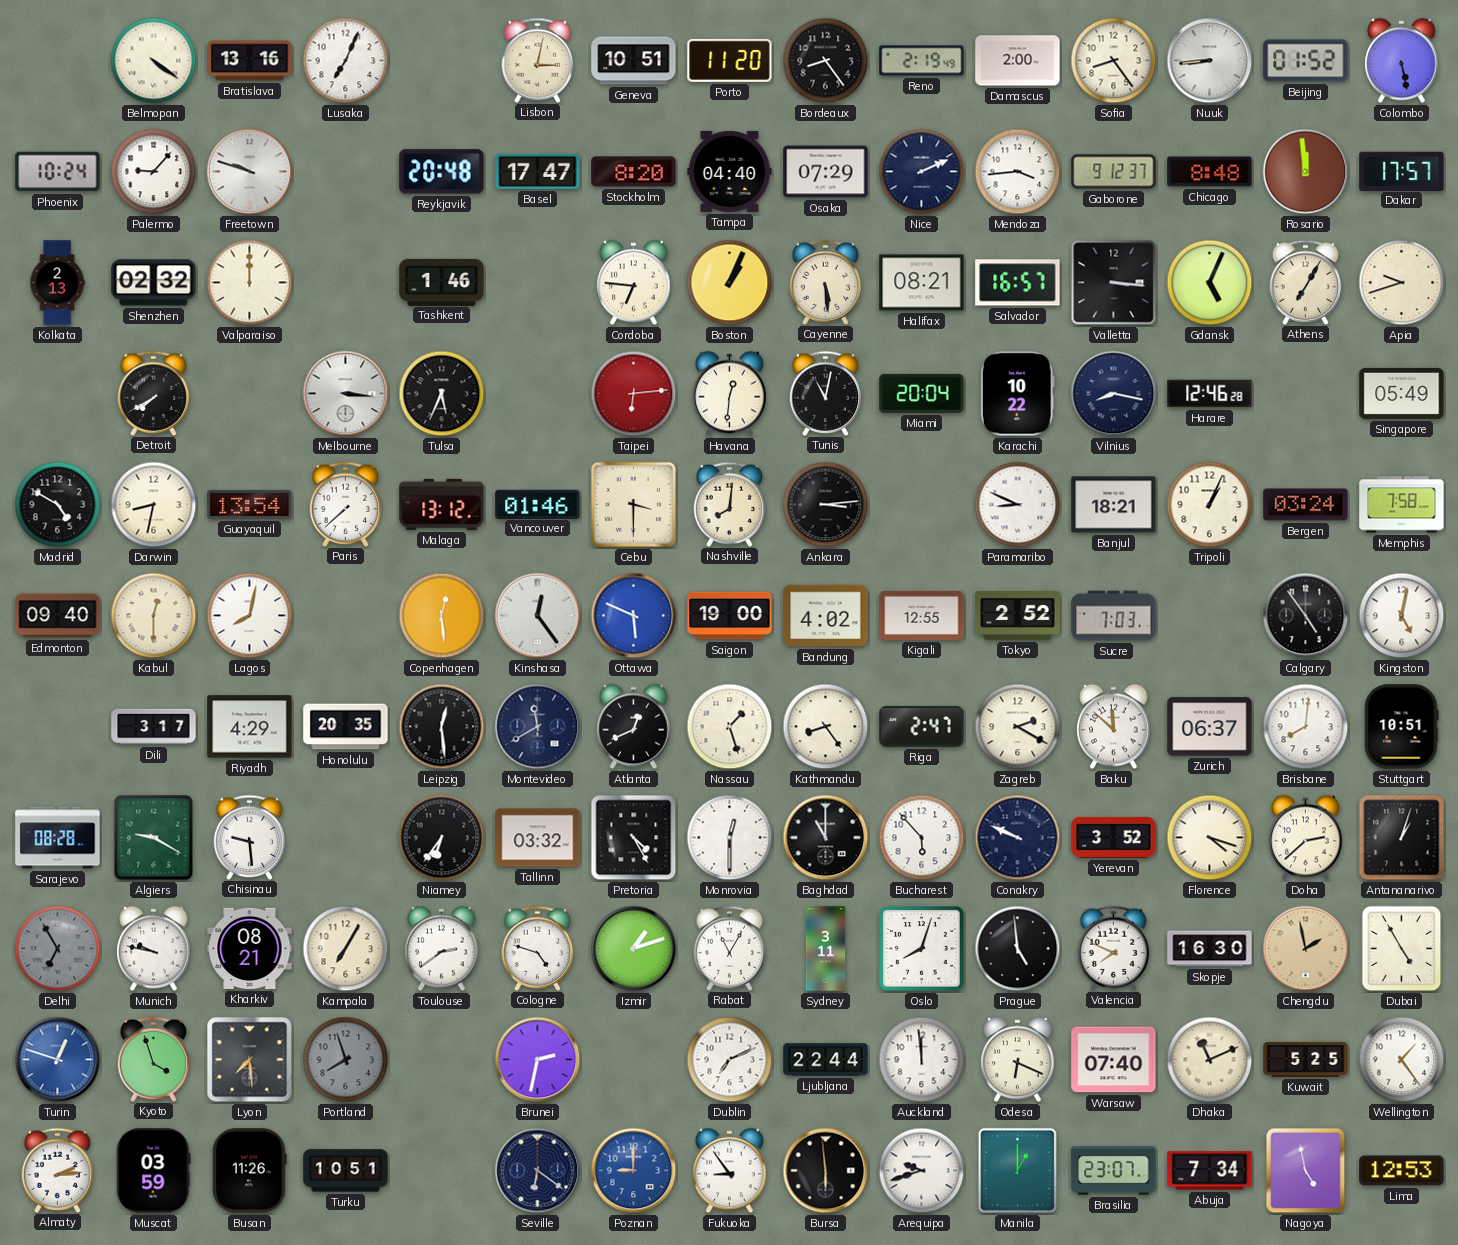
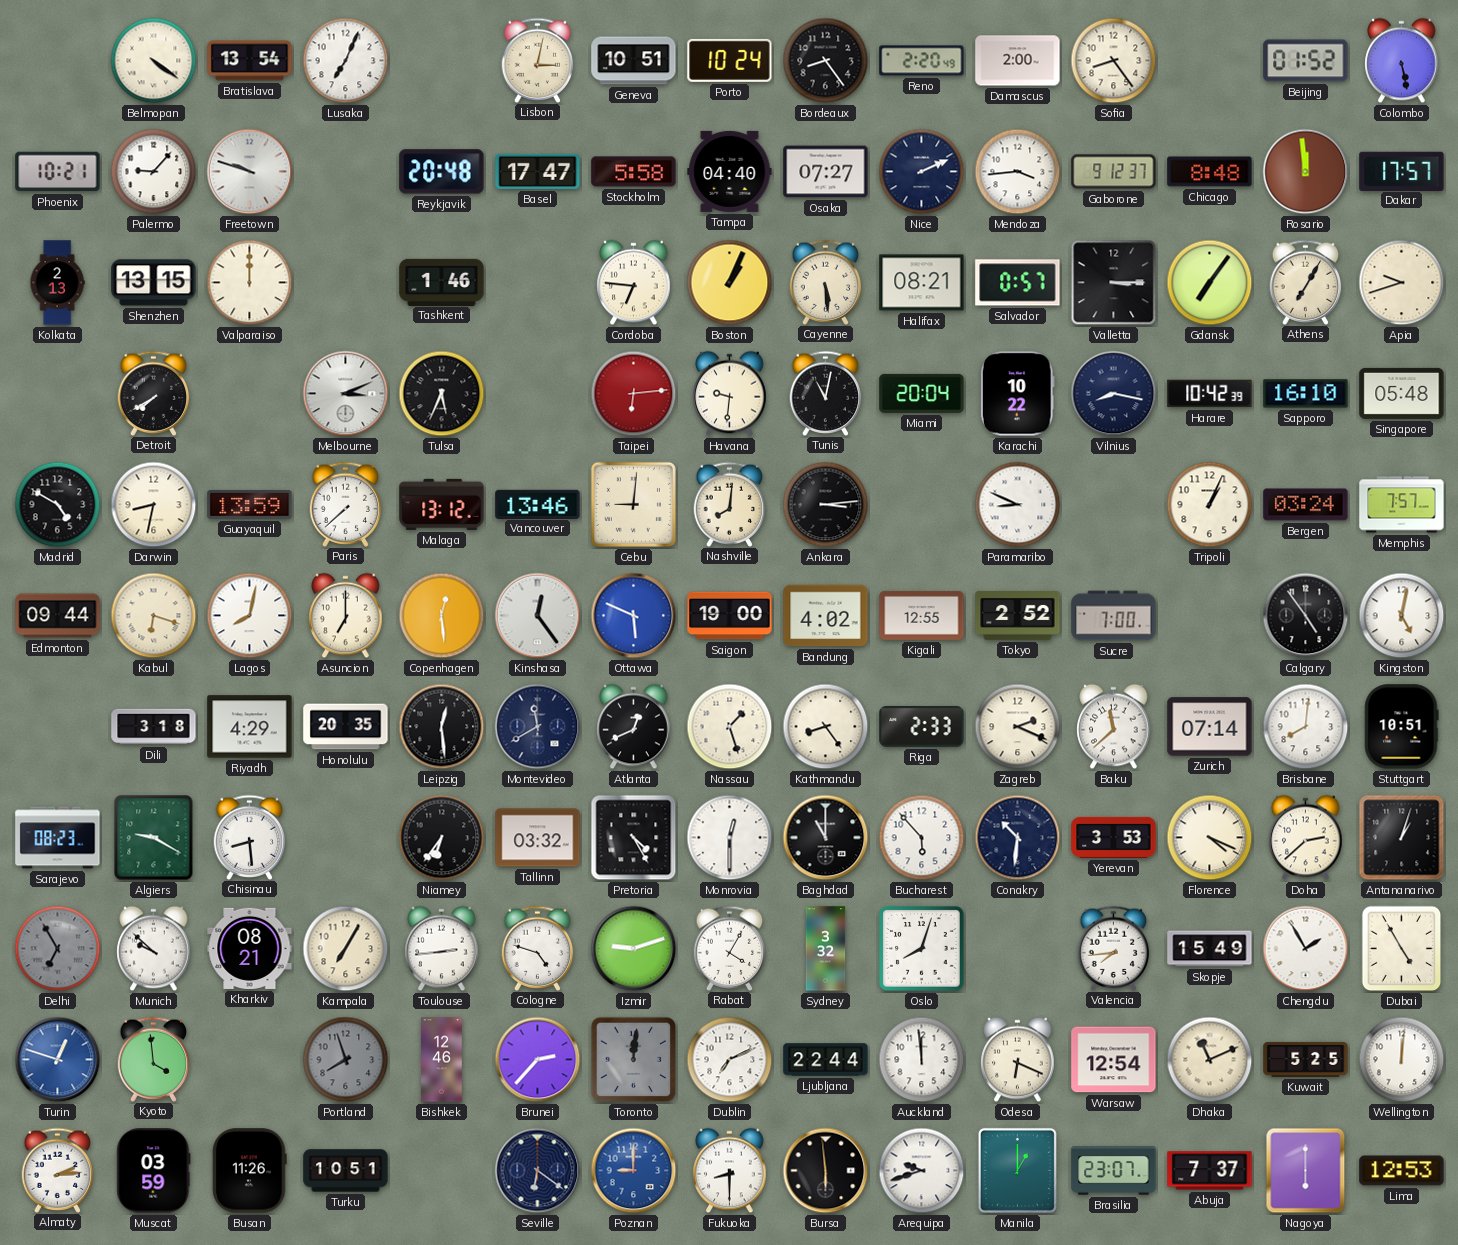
Bratislava: 13:16 -> 13:54
Porto: 11:20 -> 10:24
Reno: 2:19 -> 2:20
Nuuk: 8:44 -> none
Phoenix: 10:24 -> 10:21
Stockholm: 8:20 -> 5:58
Osaka: 07:29 -> 07:27
Shenzhen: 02:32 -> 13:15
Salvador: 16:57 -> 0:57
Valletta: 3:16 -> 3:15
Gdansk: 5:04 -> 7:06
Melbourne: 3:16 -> 3:11
Havana: 12:31 -> 9:31
Harare: 12:46 -> 10:42
Sapporo: none -> 16:10
Singapore: 05:49 -> 05:48
Guayaquil: 13:54 -> 13:59
Vancouver: 01:46 -> 13:46
Cebu: 3:30 -> 9:01
Banjul: 18:21 -> none
Memphis: 7:58 -> 7:57
Edmonton: 09:40 -> 09:44
Kabul: 12:30 -> 6:18
Asuncion: none -> 7:00
Sucre: 7:03 -> 7:00
Dili: 3:17 -> 3:18
Riga: 2:47 -> 2:33
Zagreb: 2:20 -> 2:19
Baku: 11:52 -> 11:38
Zurich: 06:37 -> 07:14
Sarajevo: 08:28 -> 08:23
Chisinau: 9:29 -> 8:29
Conakry: 9:49 -> 10:31
Yerevan: 3:52 -> 3:53
Florence: 4:18 -> 4:19
Munich: 9:47 -> 9:52
Toulouse: 2:39 -> 2:44
Izmir: 1:12 -> 9:12
Rabat: 11:05 -> 4:05
Sydney: 3:11 -> 3:32
Prague: 4:59 -> none
Valencia: 7:49 -> 7:44
Skopje: 16:30 -> 15:49
Chengdu: 1:58 -> 1:55
Chengdu dial: champagne -> white
Kyoto: 3:57 -> 3:59
Lyon: 7:29 -> none
Bishkek: none -> 12:46
Brunei: 2:32 -> 2:37
Toronto: none -> 12:01
Warsaw: 07:40 -> 12:54
Wellington: 1:24 -> 12:01
Fukuoka: 8:54 -> 8:30
Abuja: 7:34 -> 7:37
Nagoya: 4:58 -> 6:00
